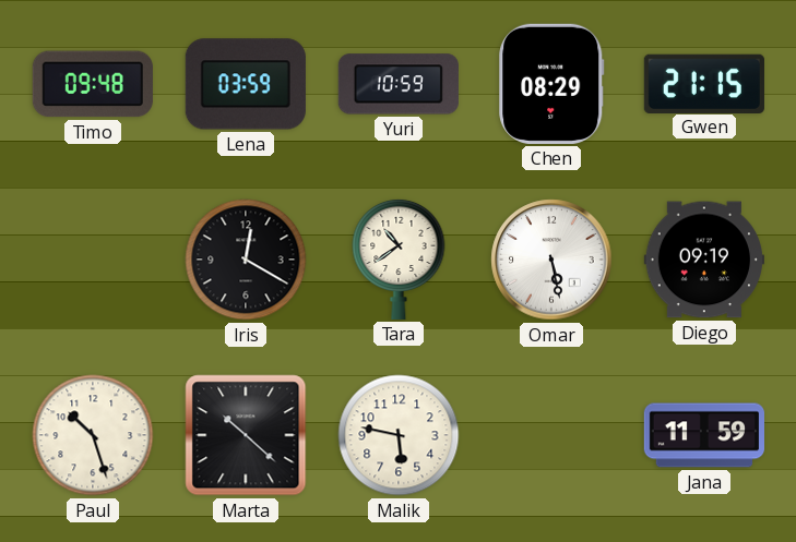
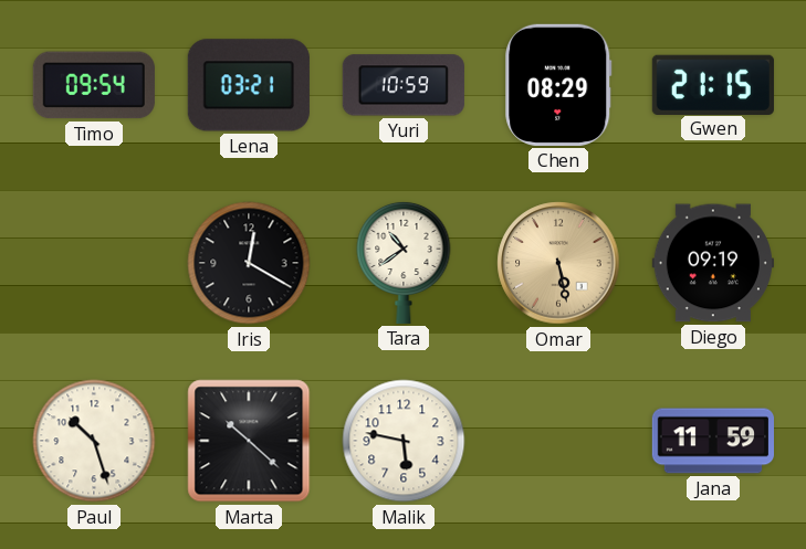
Timo: 09:48 -> 09:54
Lena: 03:59 -> 03:21
Omar dial: white -> champagne
